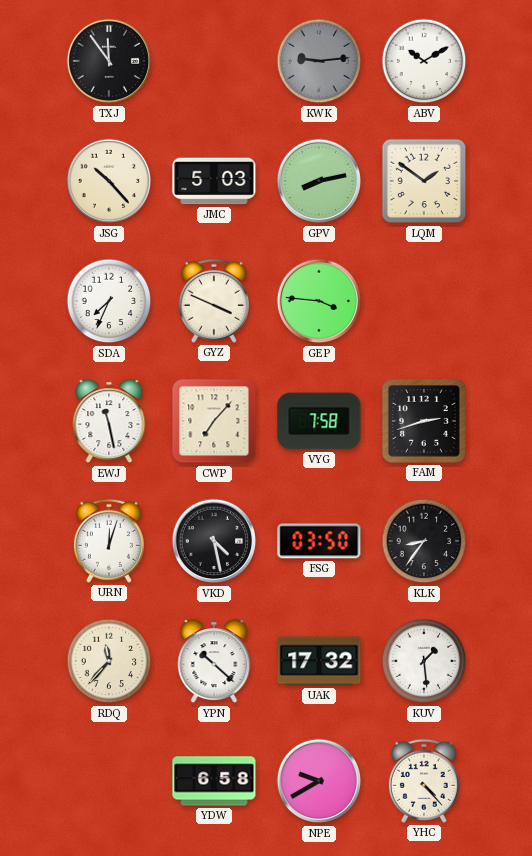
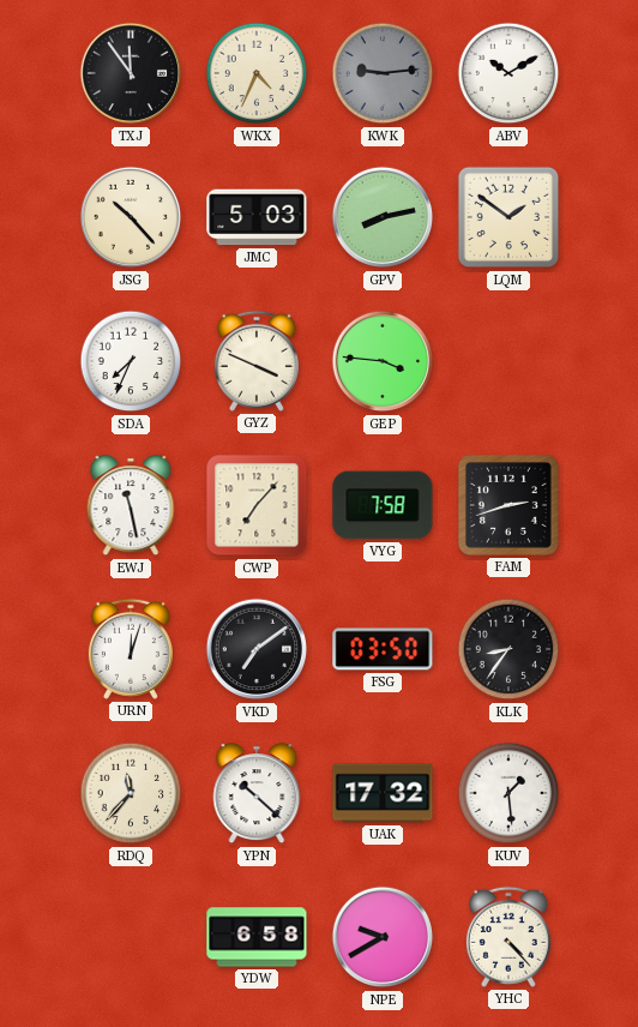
WKX: none -> 4:34
VKD: 4:28 -> 7:09
